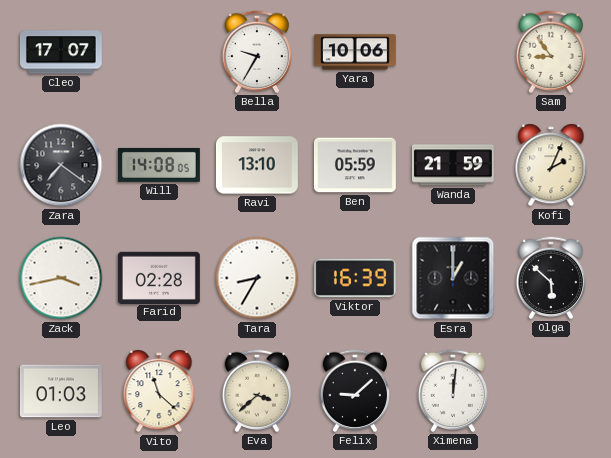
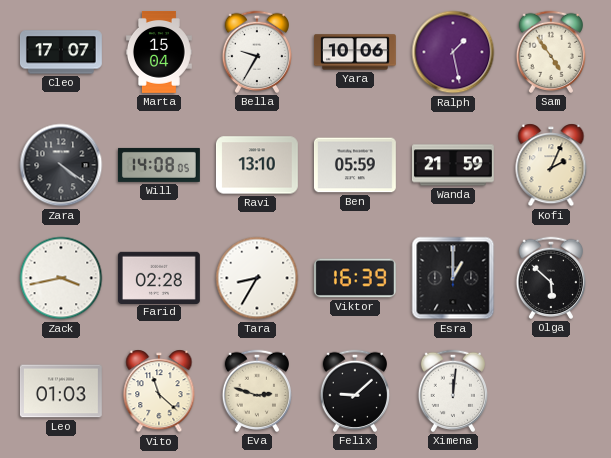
Marta: none -> 15:04
Ralph: none -> 1:28
Sam: 8:54 -> 4:54
Zara: 7:21 -> 4:21
Eva: 3:38 -> 2:48
